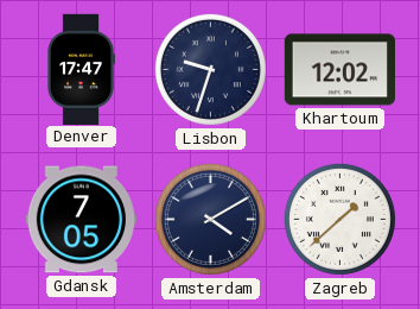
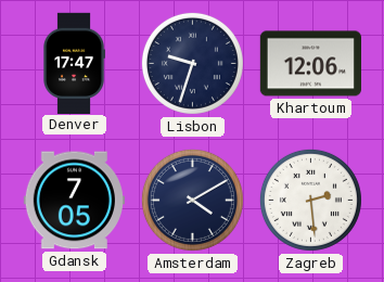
Khartoum: 12:02 -> 12:06
Zagreb: 1:38 -> 2:29
